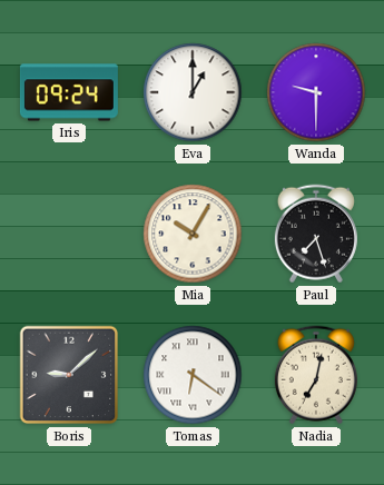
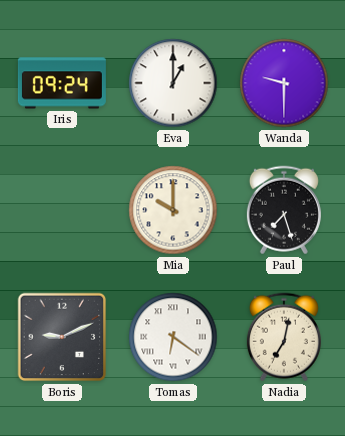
Mia: 10:05 -> 10:00
Boris: 9:08 -> 9:11
